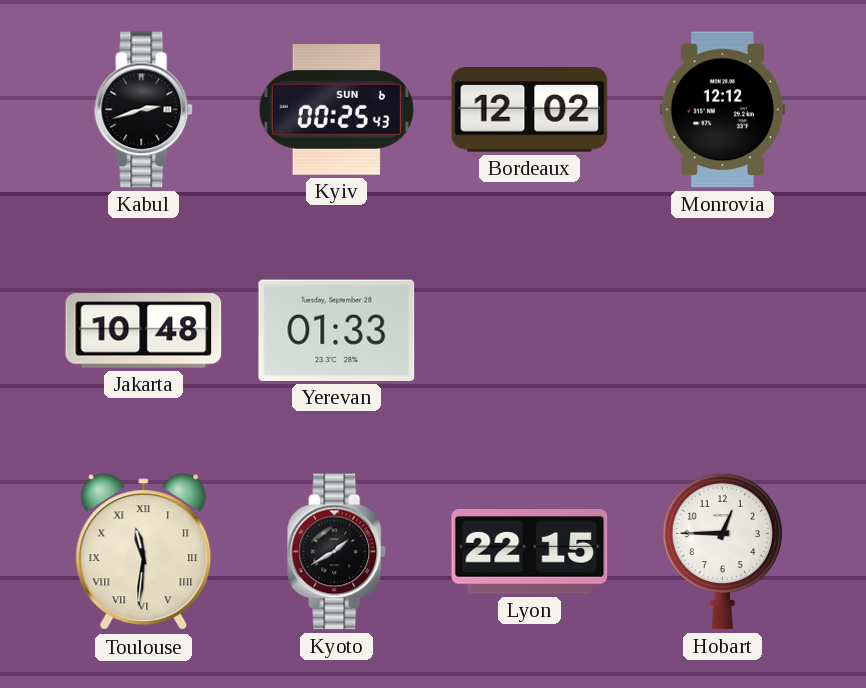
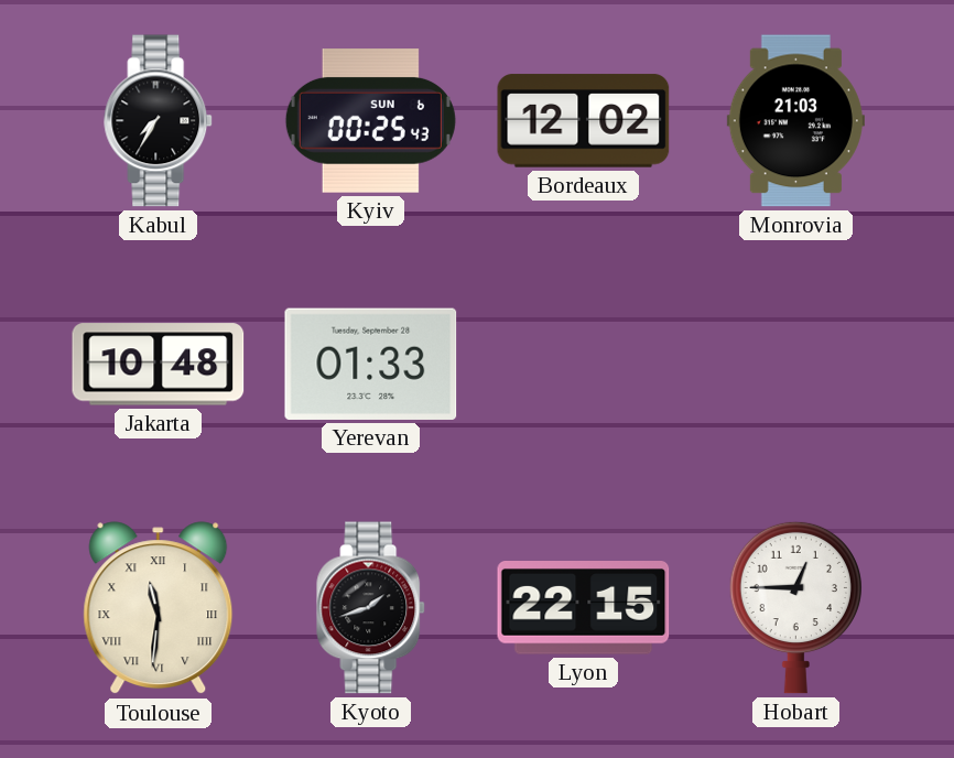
Kabul: 2:42 -> 7:35
Monrovia: 12:12 -> 21:03
Kyoto: 1:40 -> 1:42
